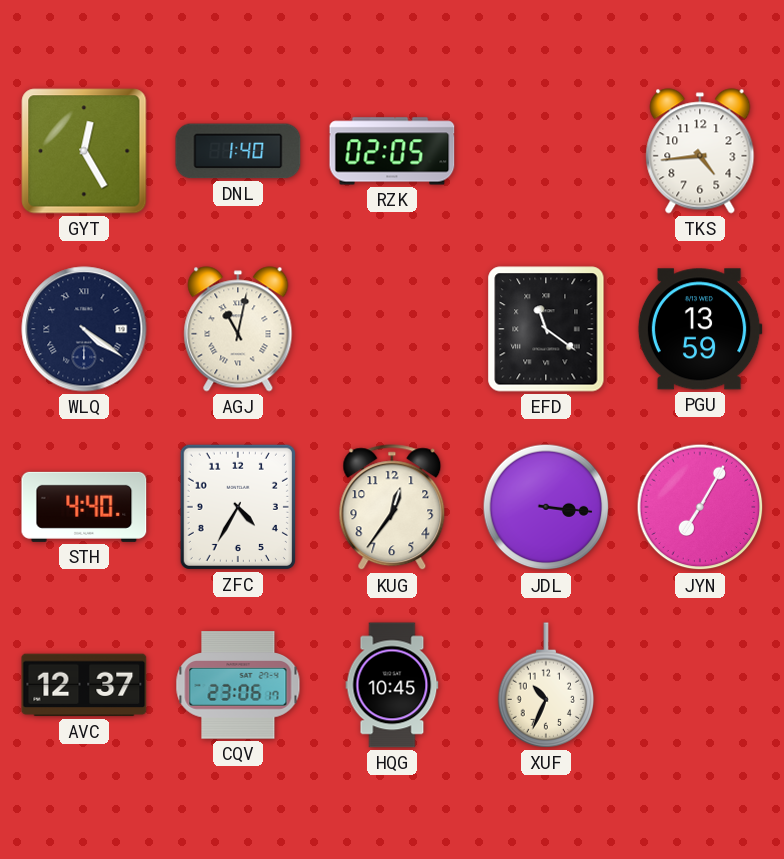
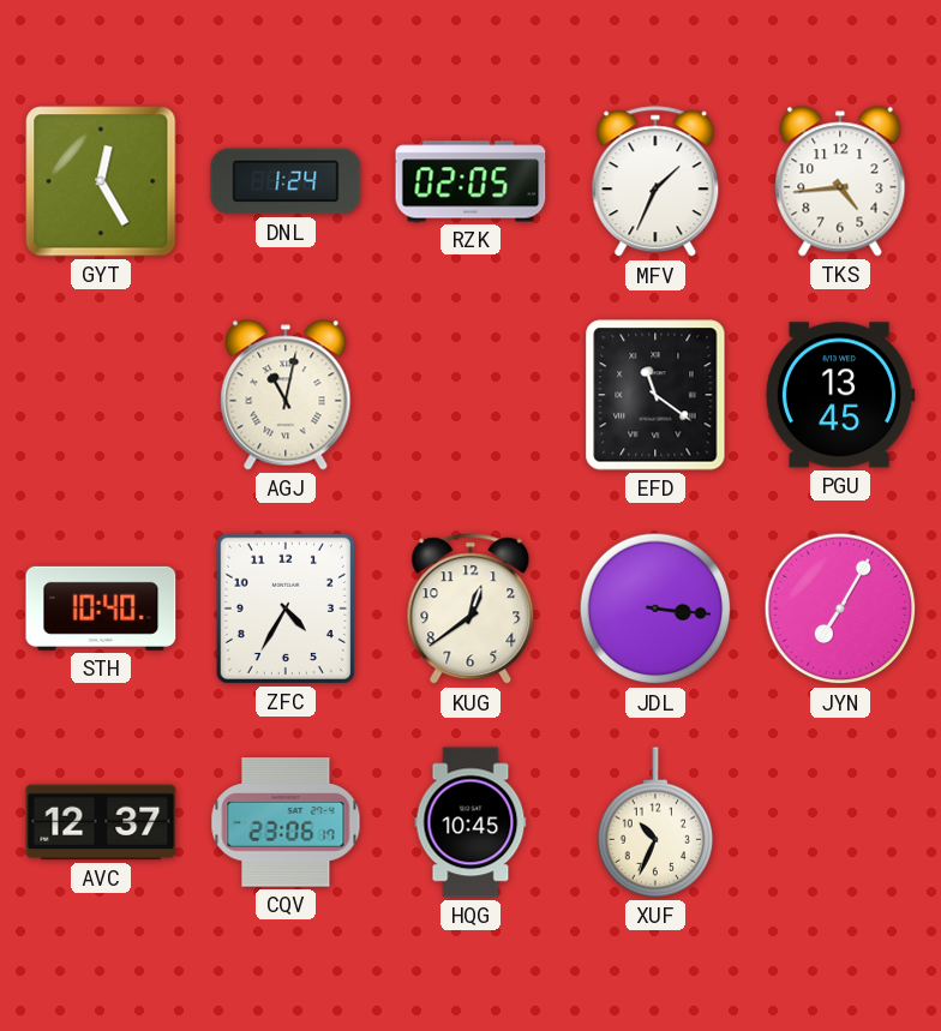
DNL: 1:40 -> 1:24
MFV: none -> 1:34
WLQ: 4:21 -> none
PGU: 13:59 -> 13:45
STH: 4:40 -> 10:40
KUG: 12:36 -> 12:39
